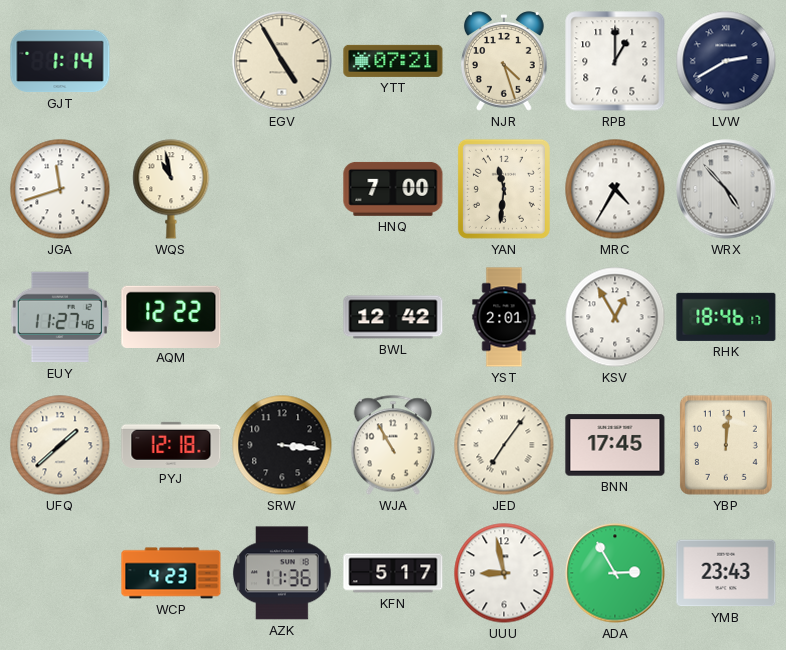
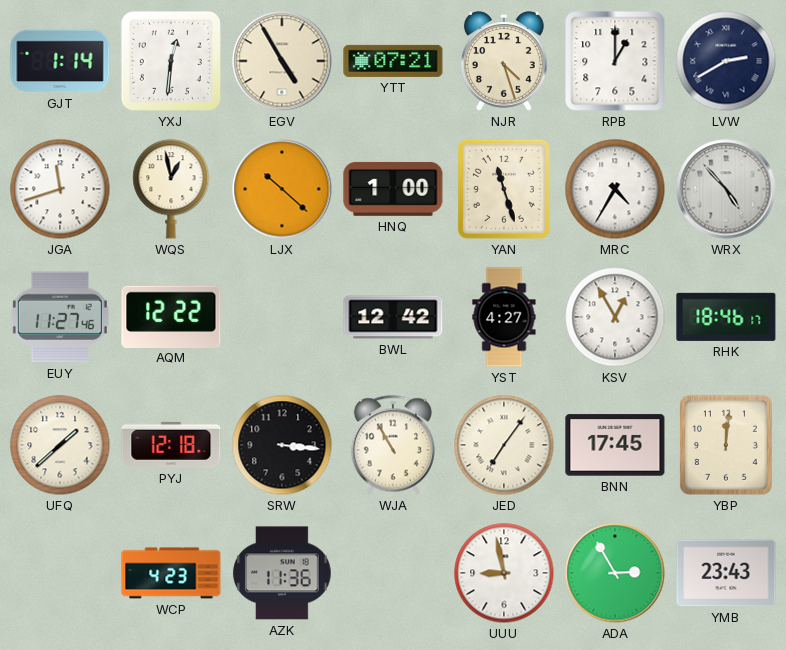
YXJ: none -> 12:31
WQS: 10:58 -> 12:58
LJX: none -> 10:22
HNQ: 7:00 -> 1:00
YAN: 11:31 -> 11:27
YST: 2:01 -> 4:27
KFN: 5:17 -> none
